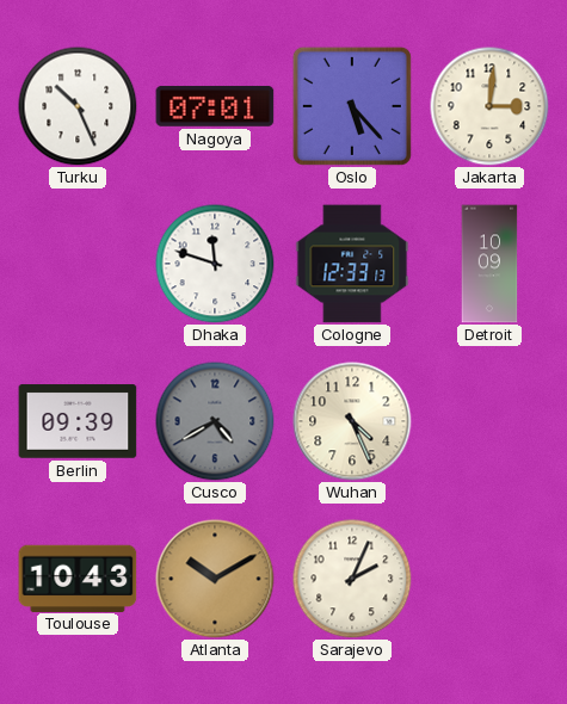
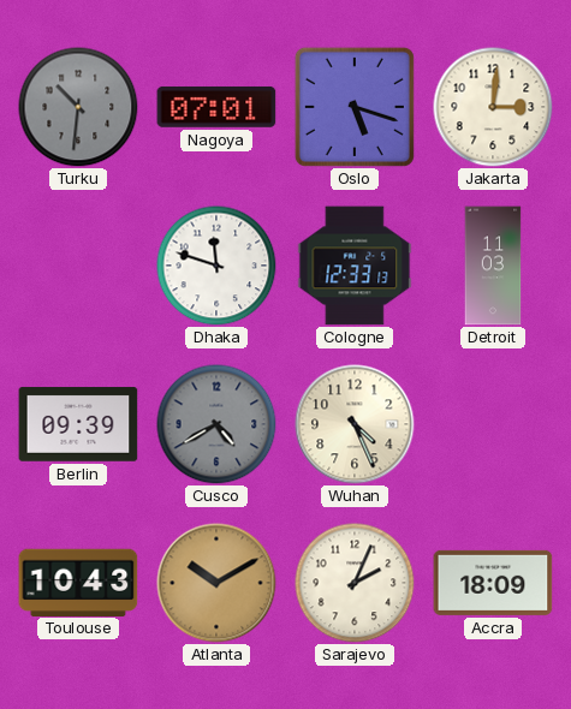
Turku: 10:26 -> 10:31
Turku dial: white -> grey
Oslo: 5:23 -> 5:18
Detroit: 10:09 -> 11:03
Accra: none -> 18:09
